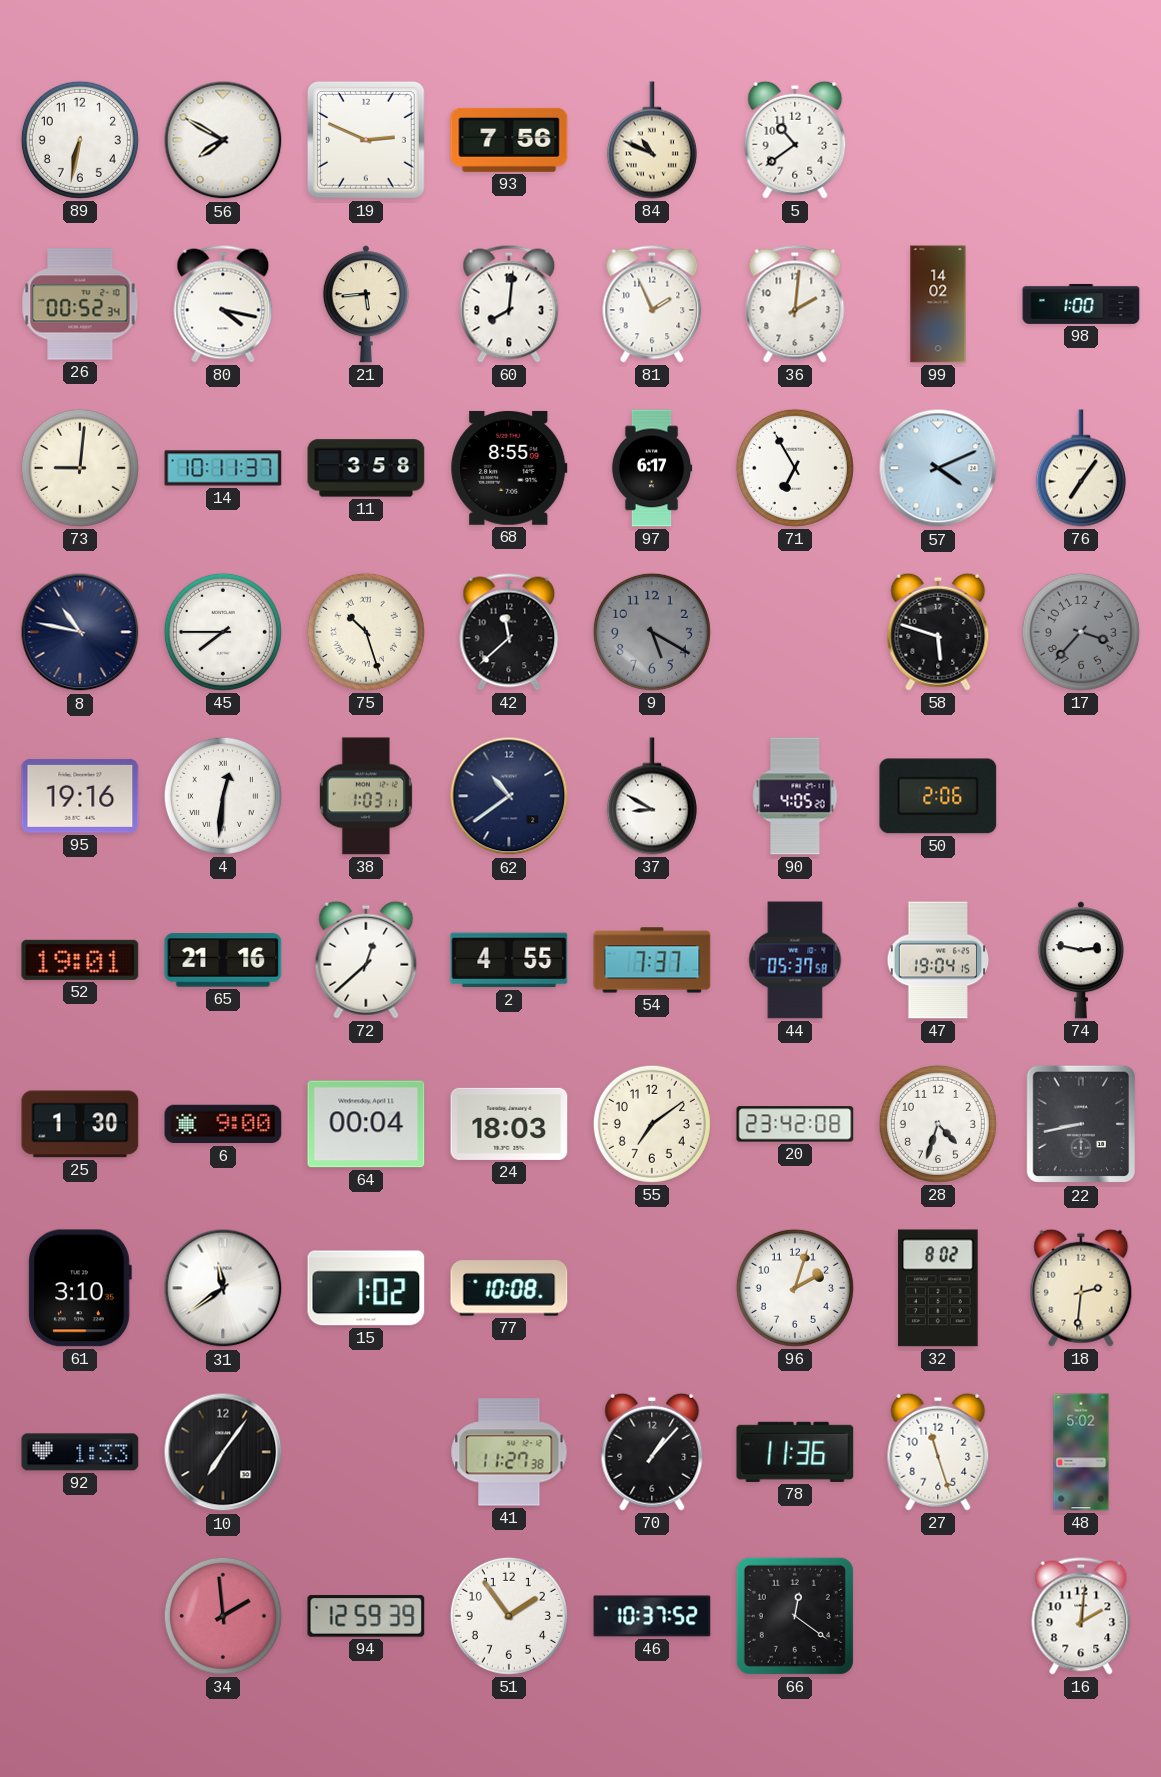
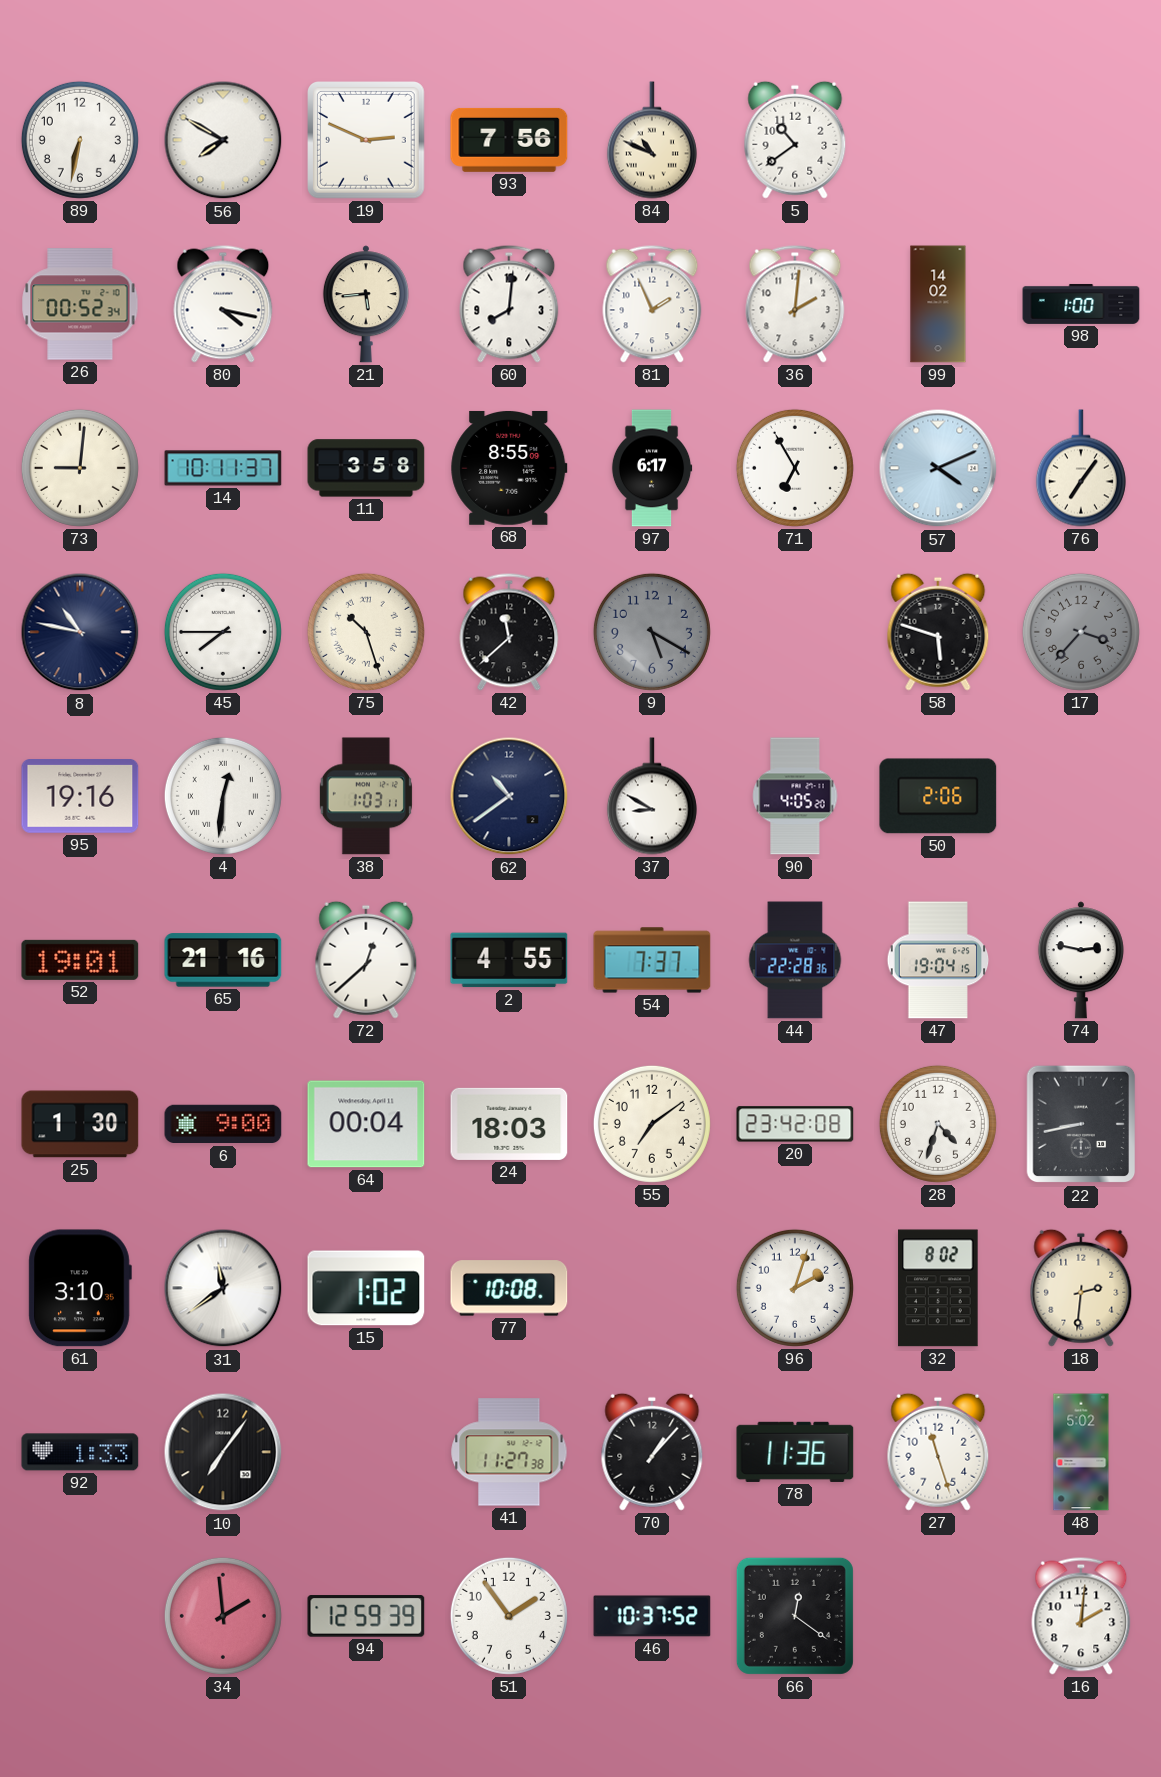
44: 05:37 -> 22:28
